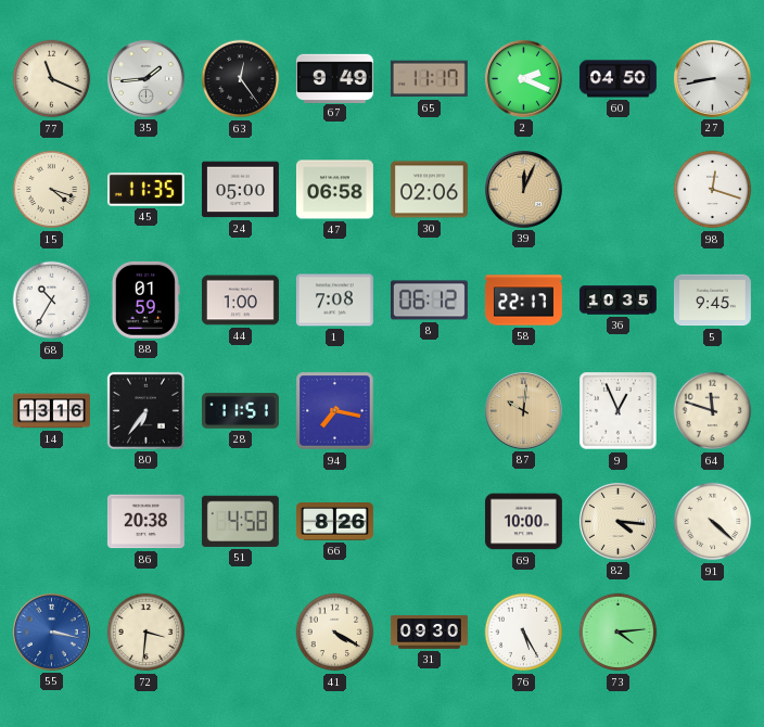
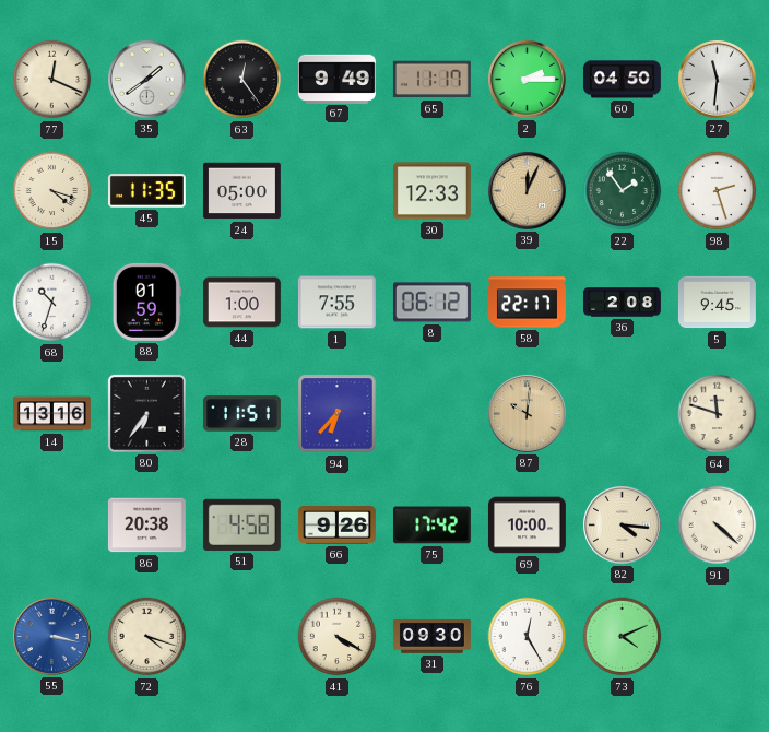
77: 11:19 -> 12:19
35: 1:44 -> 1:39
2: 2:19 -> 2:15
27: 8:43 -> 11:31
47: 06:58 -> none
30: 02:06 -> 12:33
22: none -> 1:54
98: 12:18 -> 2:27
68: 10:35 -> 10:33
1: 7:08 -> 7:55
36: 10:35 -> 2:08
94: 7:17 -> 6:37
9: 12:56 -> none
66: 8:26 -> 9:26
75: none -> 17:42
72: 3:31 -> 4:18
76: 5:25 -> 12:25
73: 4:14 -> 4:11
